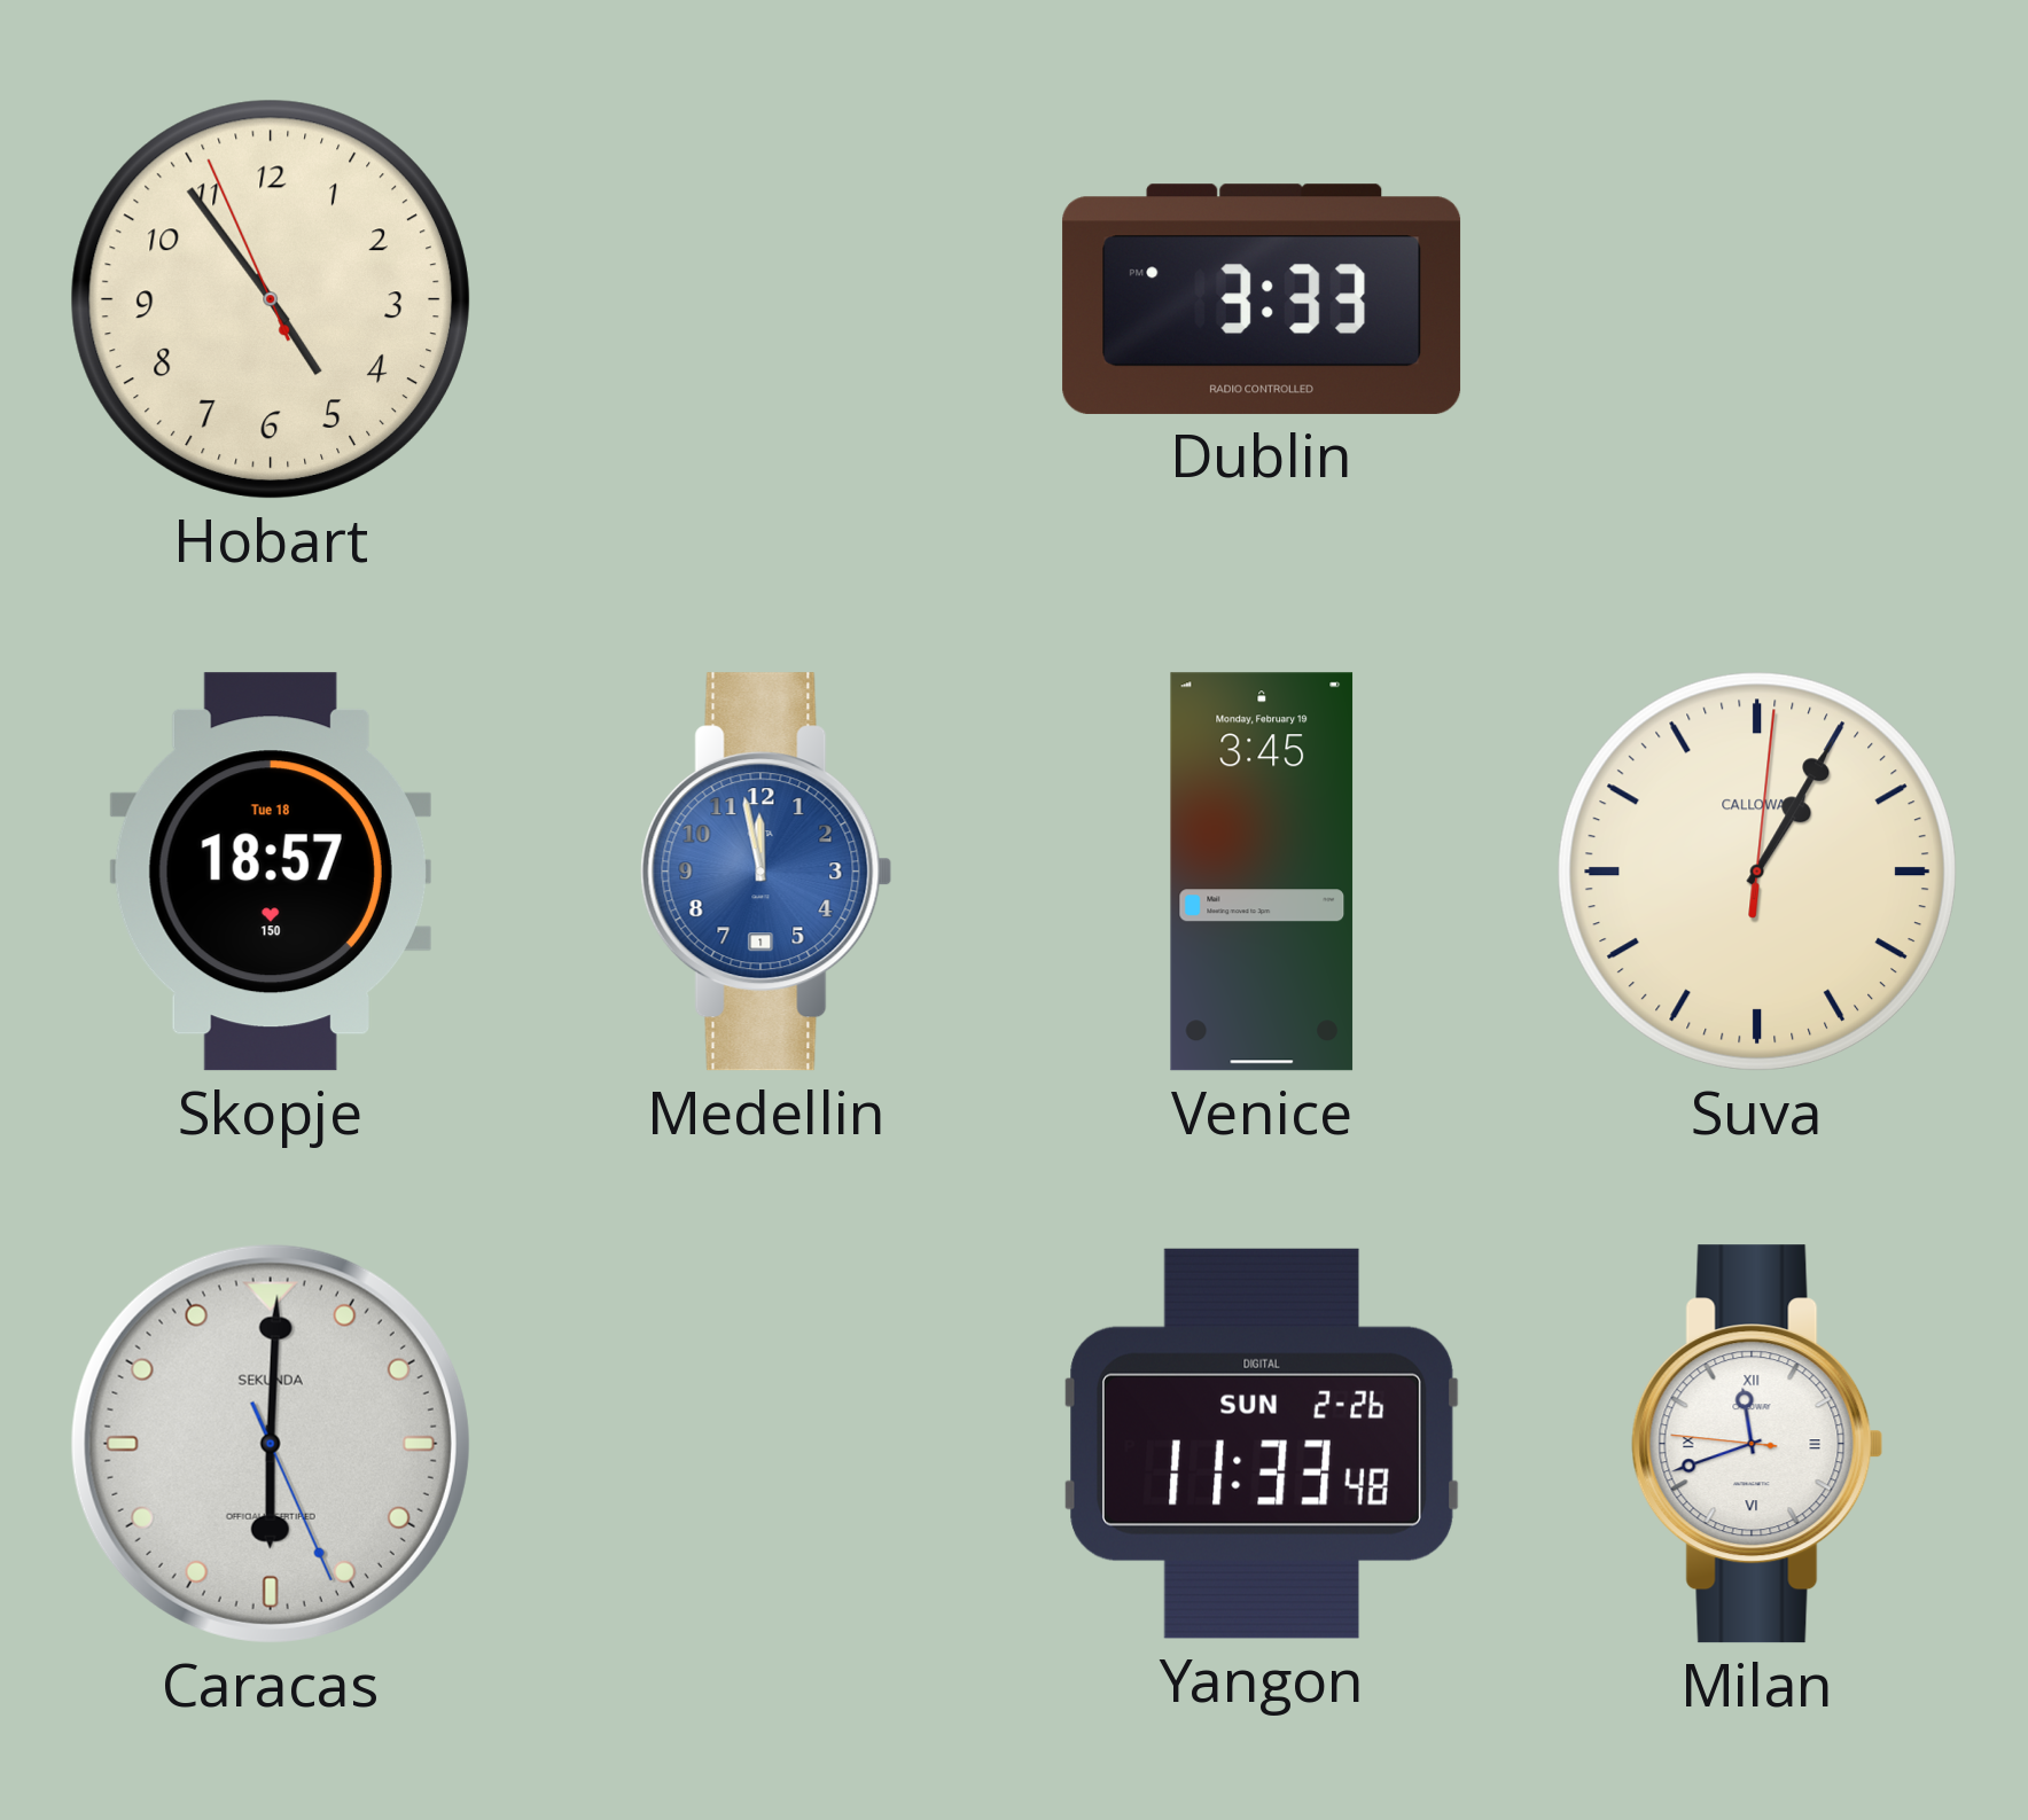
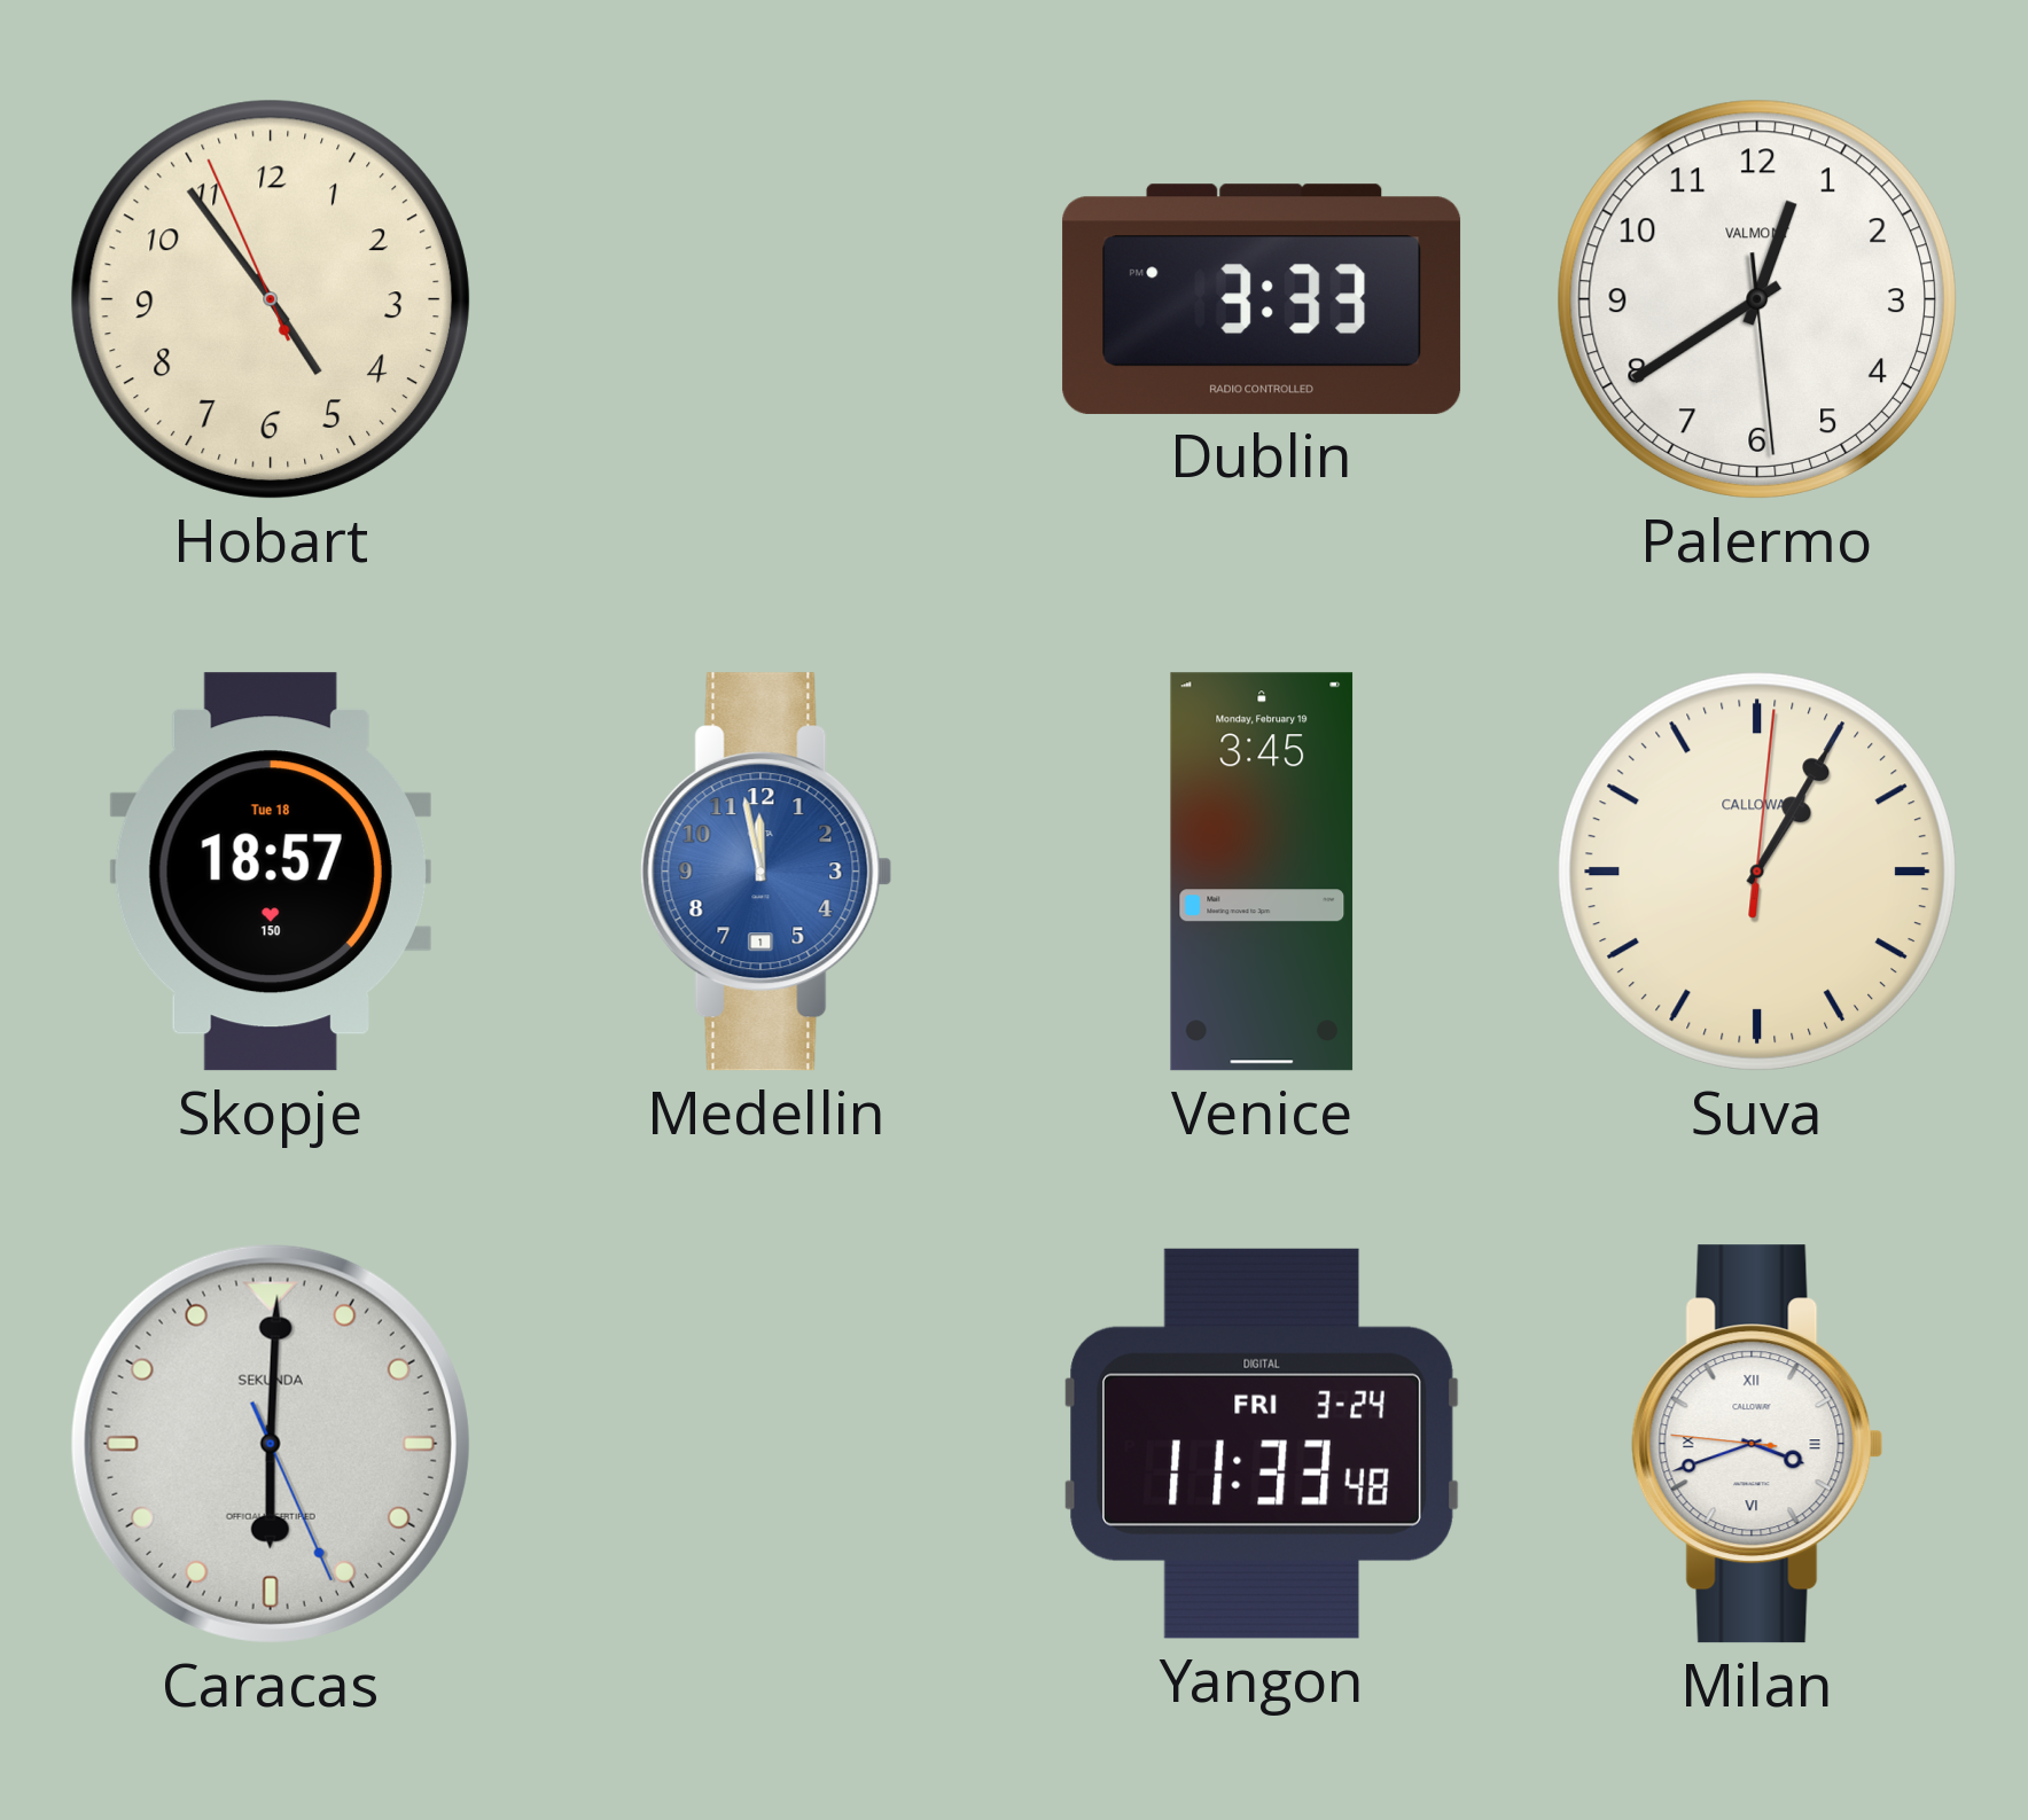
Palermo: none -> 12:39
Yangon date: SUN 2-26 -> FRI 3-24
Milan: 11:41 -> 3:41
